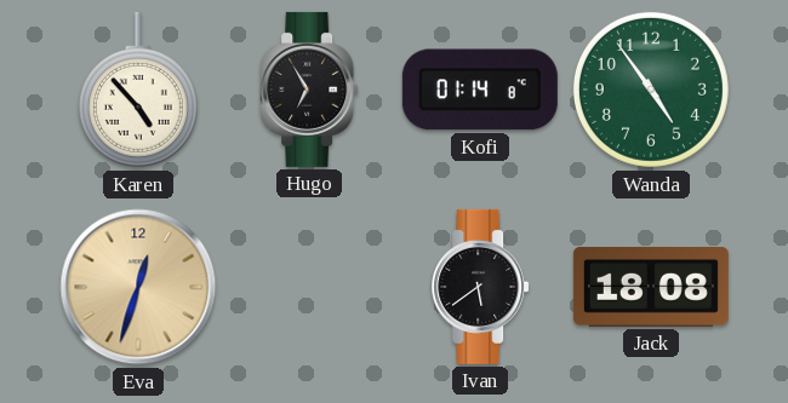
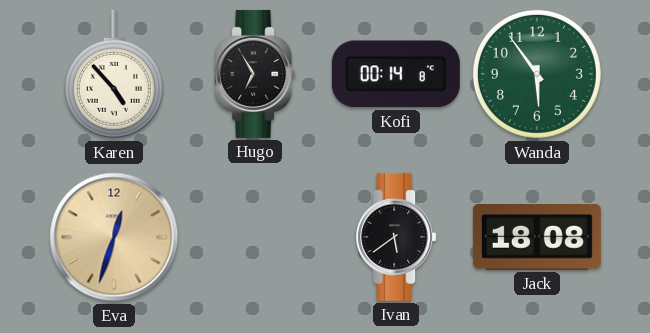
Kofi: 01:14 -> 00:14
Wanda: 4:54 -> 5:54
